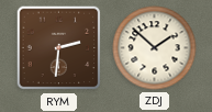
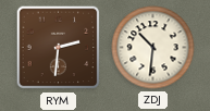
ZDJ: 1:52 -> 10:31
